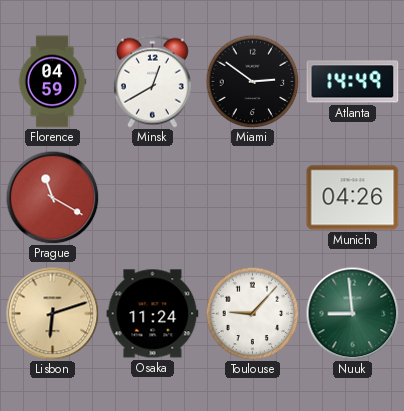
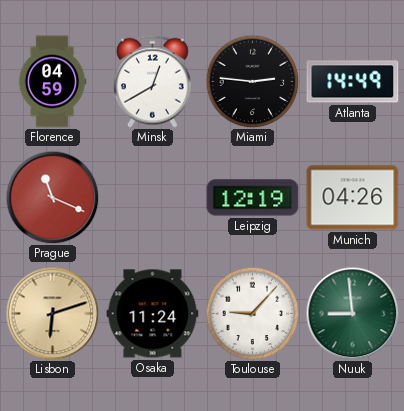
Miami: 2:51 -> 2:46
Prague: 11:20 -> 11:19
Leipzig: none -> 12:19
